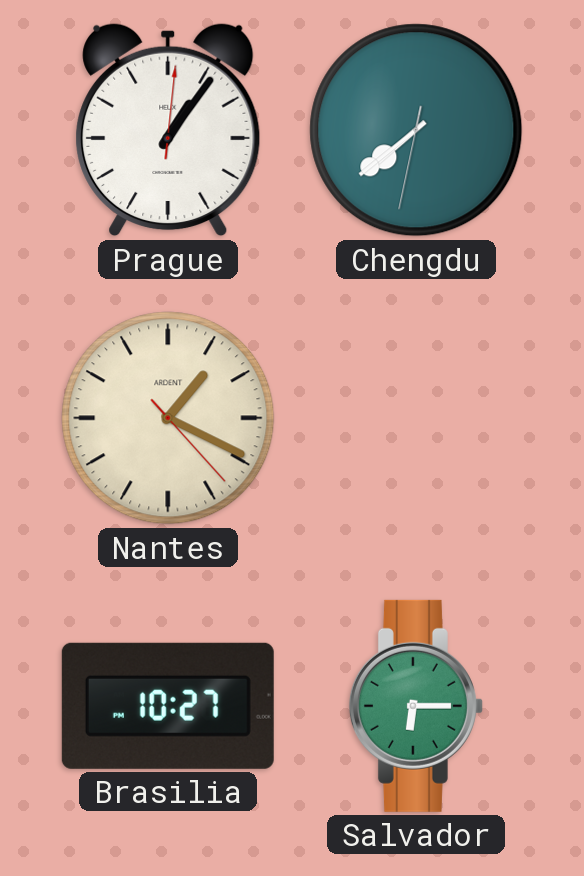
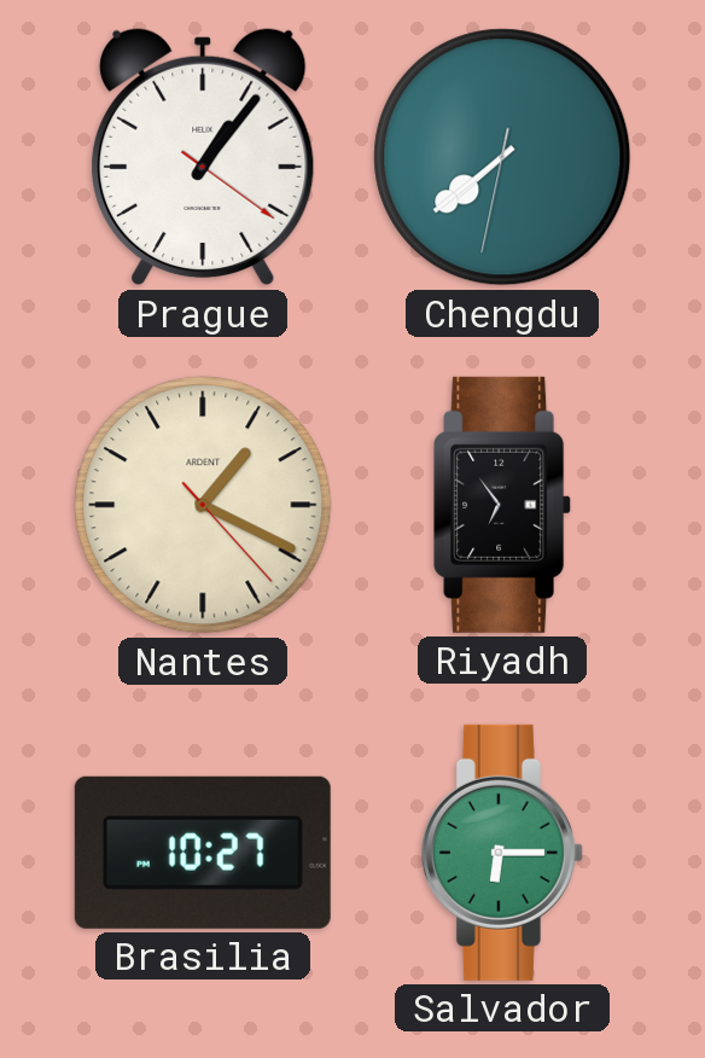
Prague: 1:06:01 -> 1:06:21
Riyadh: none -> 6:54
